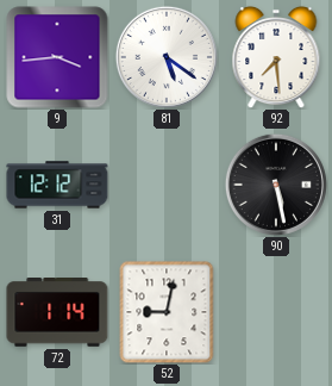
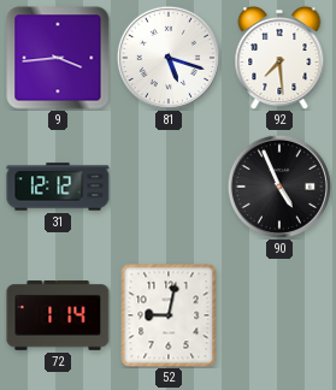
81: 5:21 -> 5:18
90: 5:28 -> 4:56
